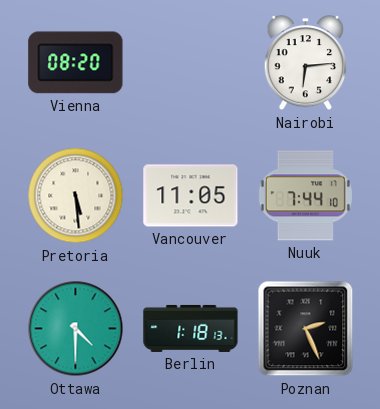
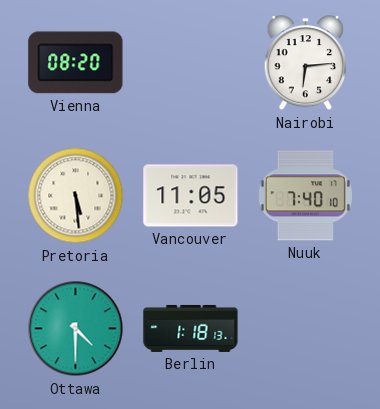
Nuuk: 7:44 -> 7:40
Poznan: 2:26 -> none
